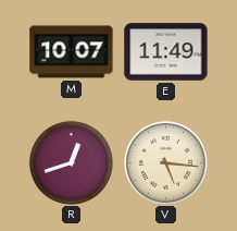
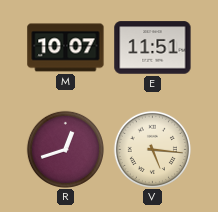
E: 11:49 -> 11:51
